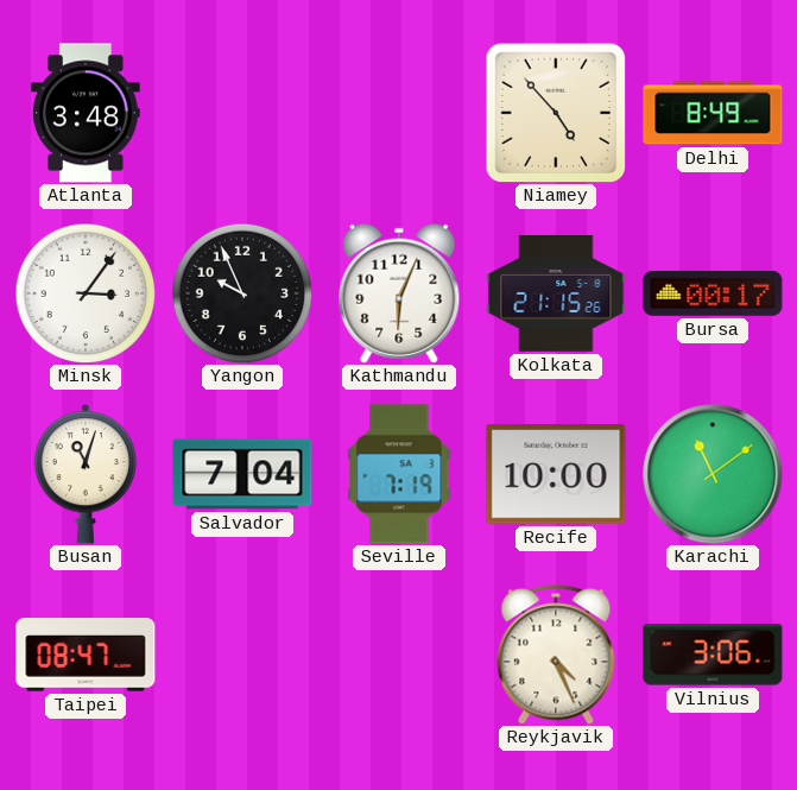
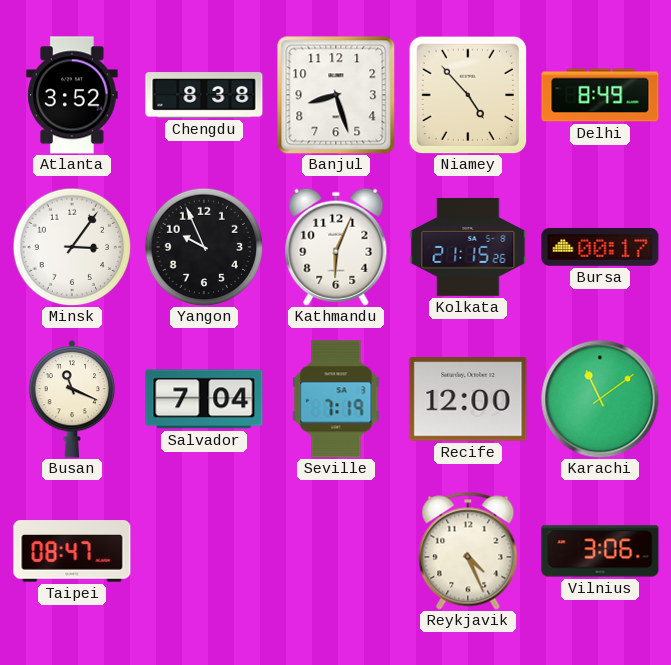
Atlanta: 3:48 -> 3:52
Chengdu: none -> 8:38
Banjul: none -> 8:27
Busan: 11:03 -> 11:19
Recife: 10:00 -> 12:00
